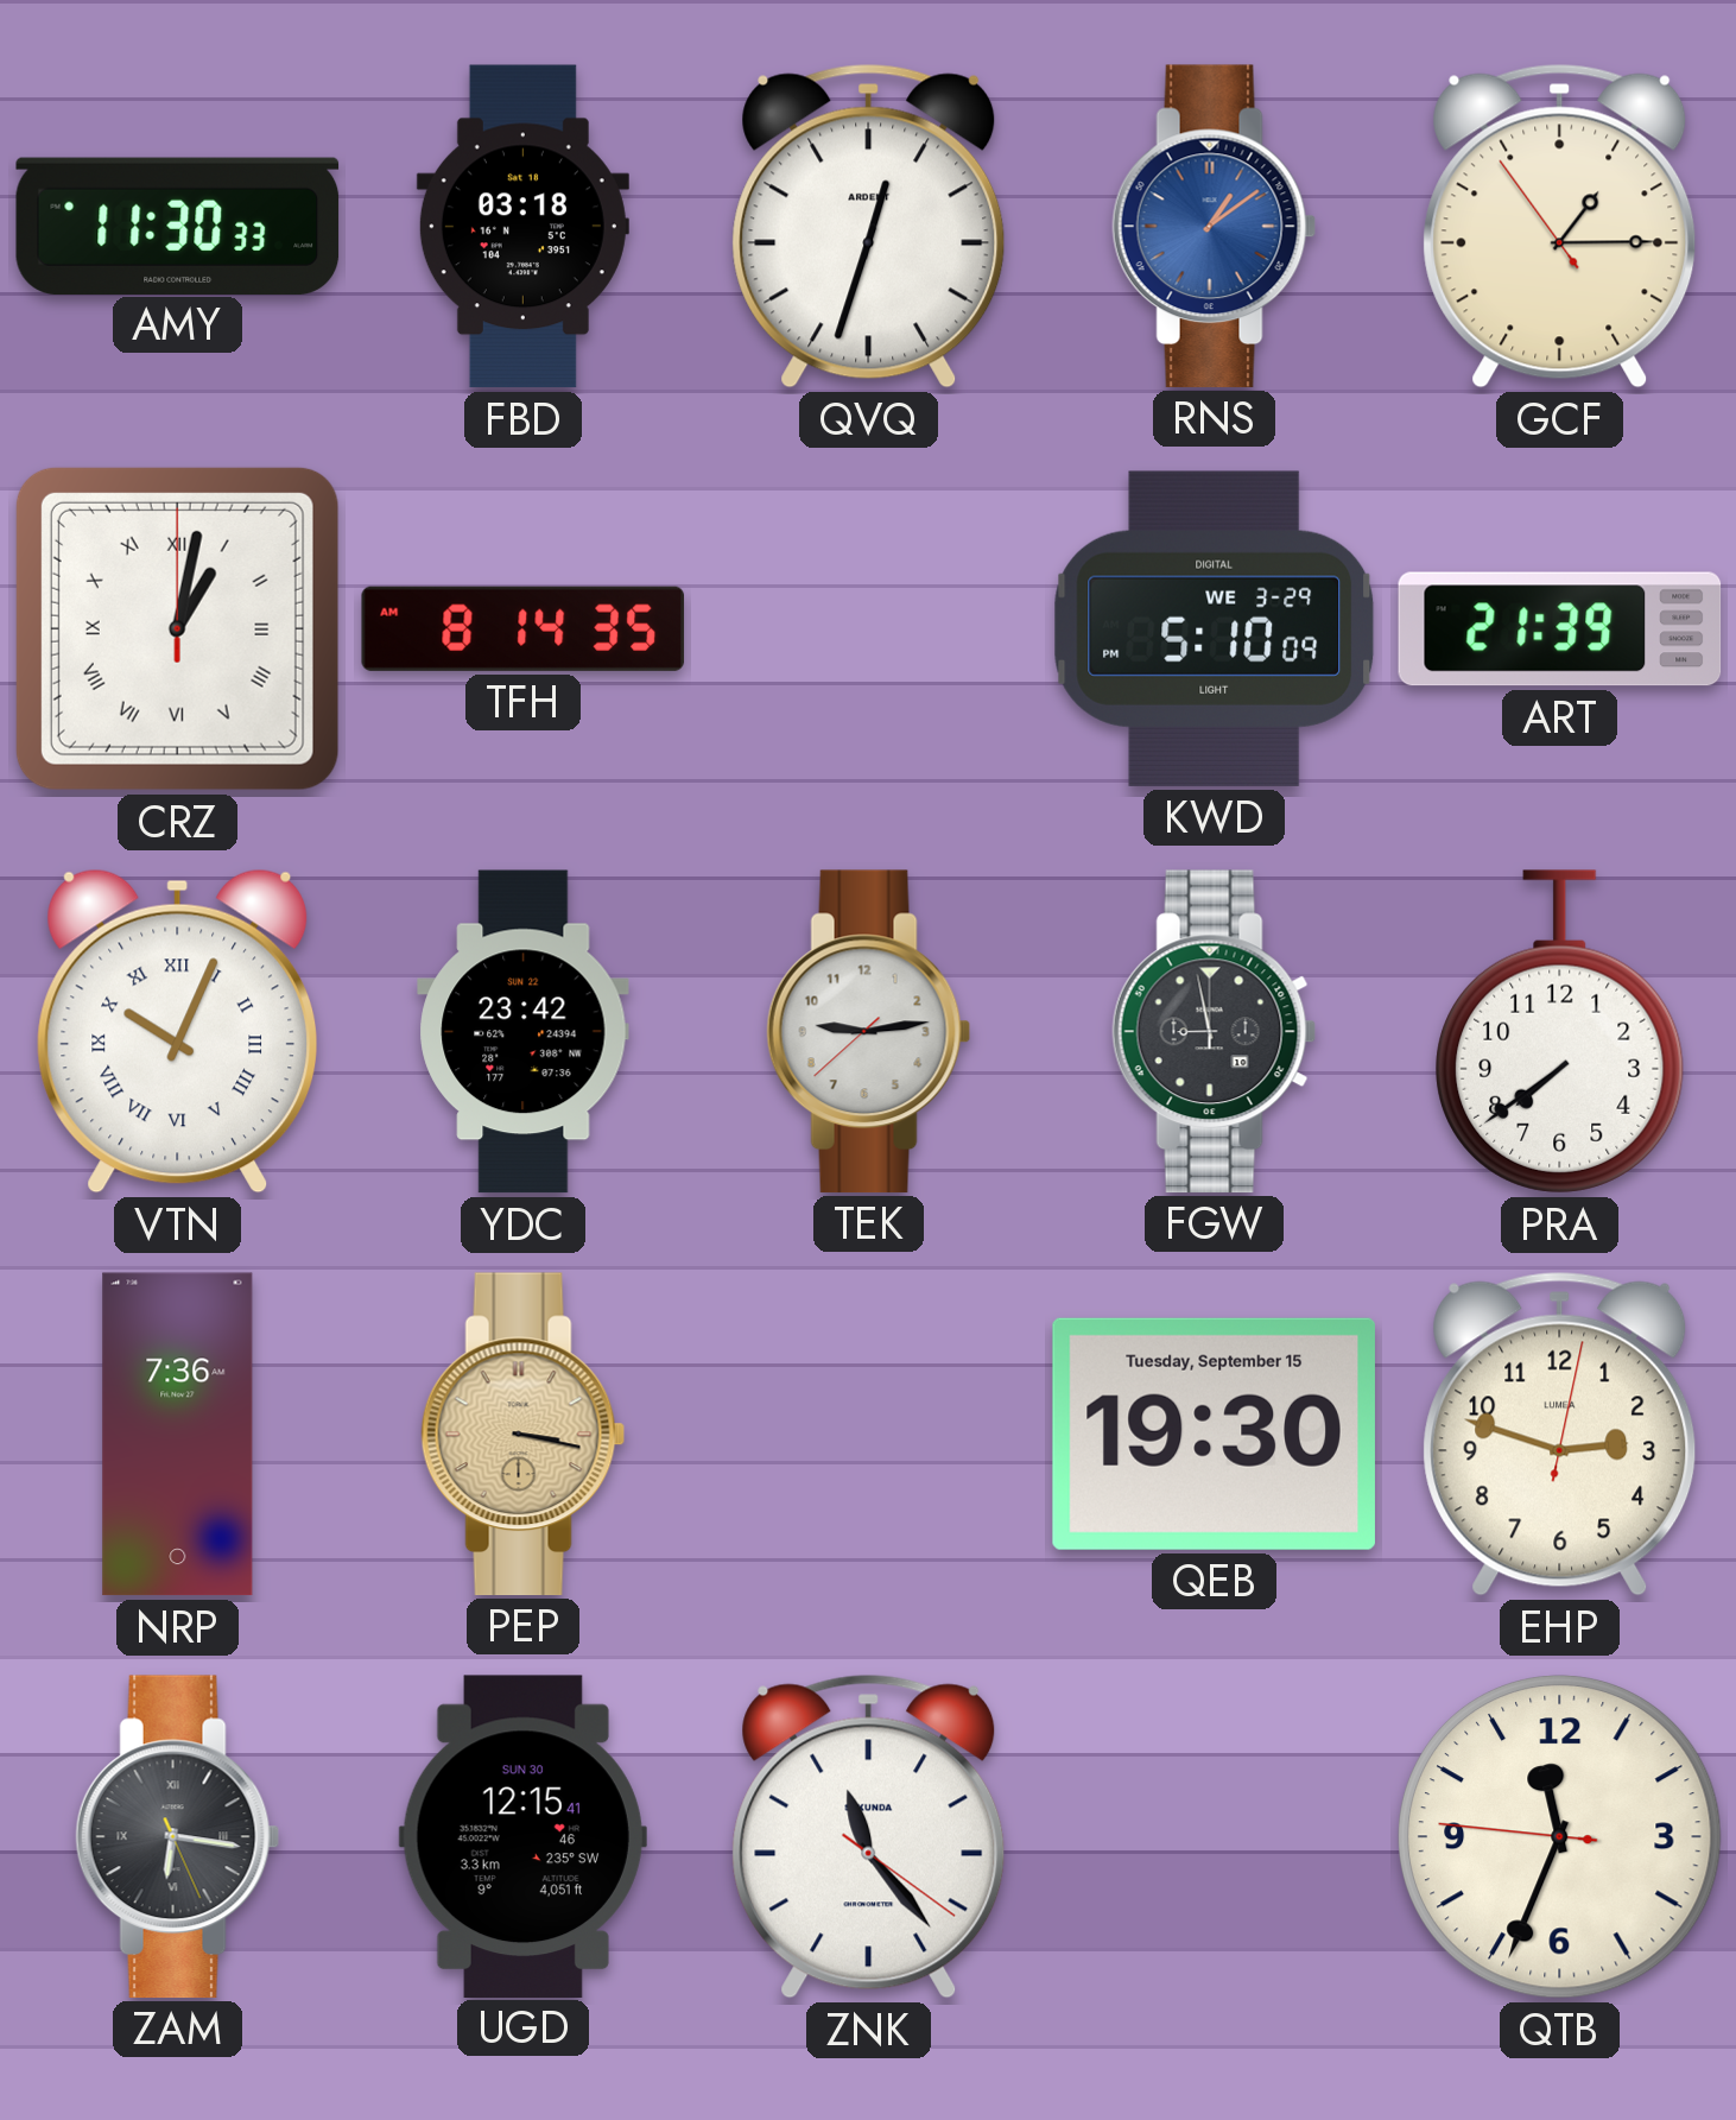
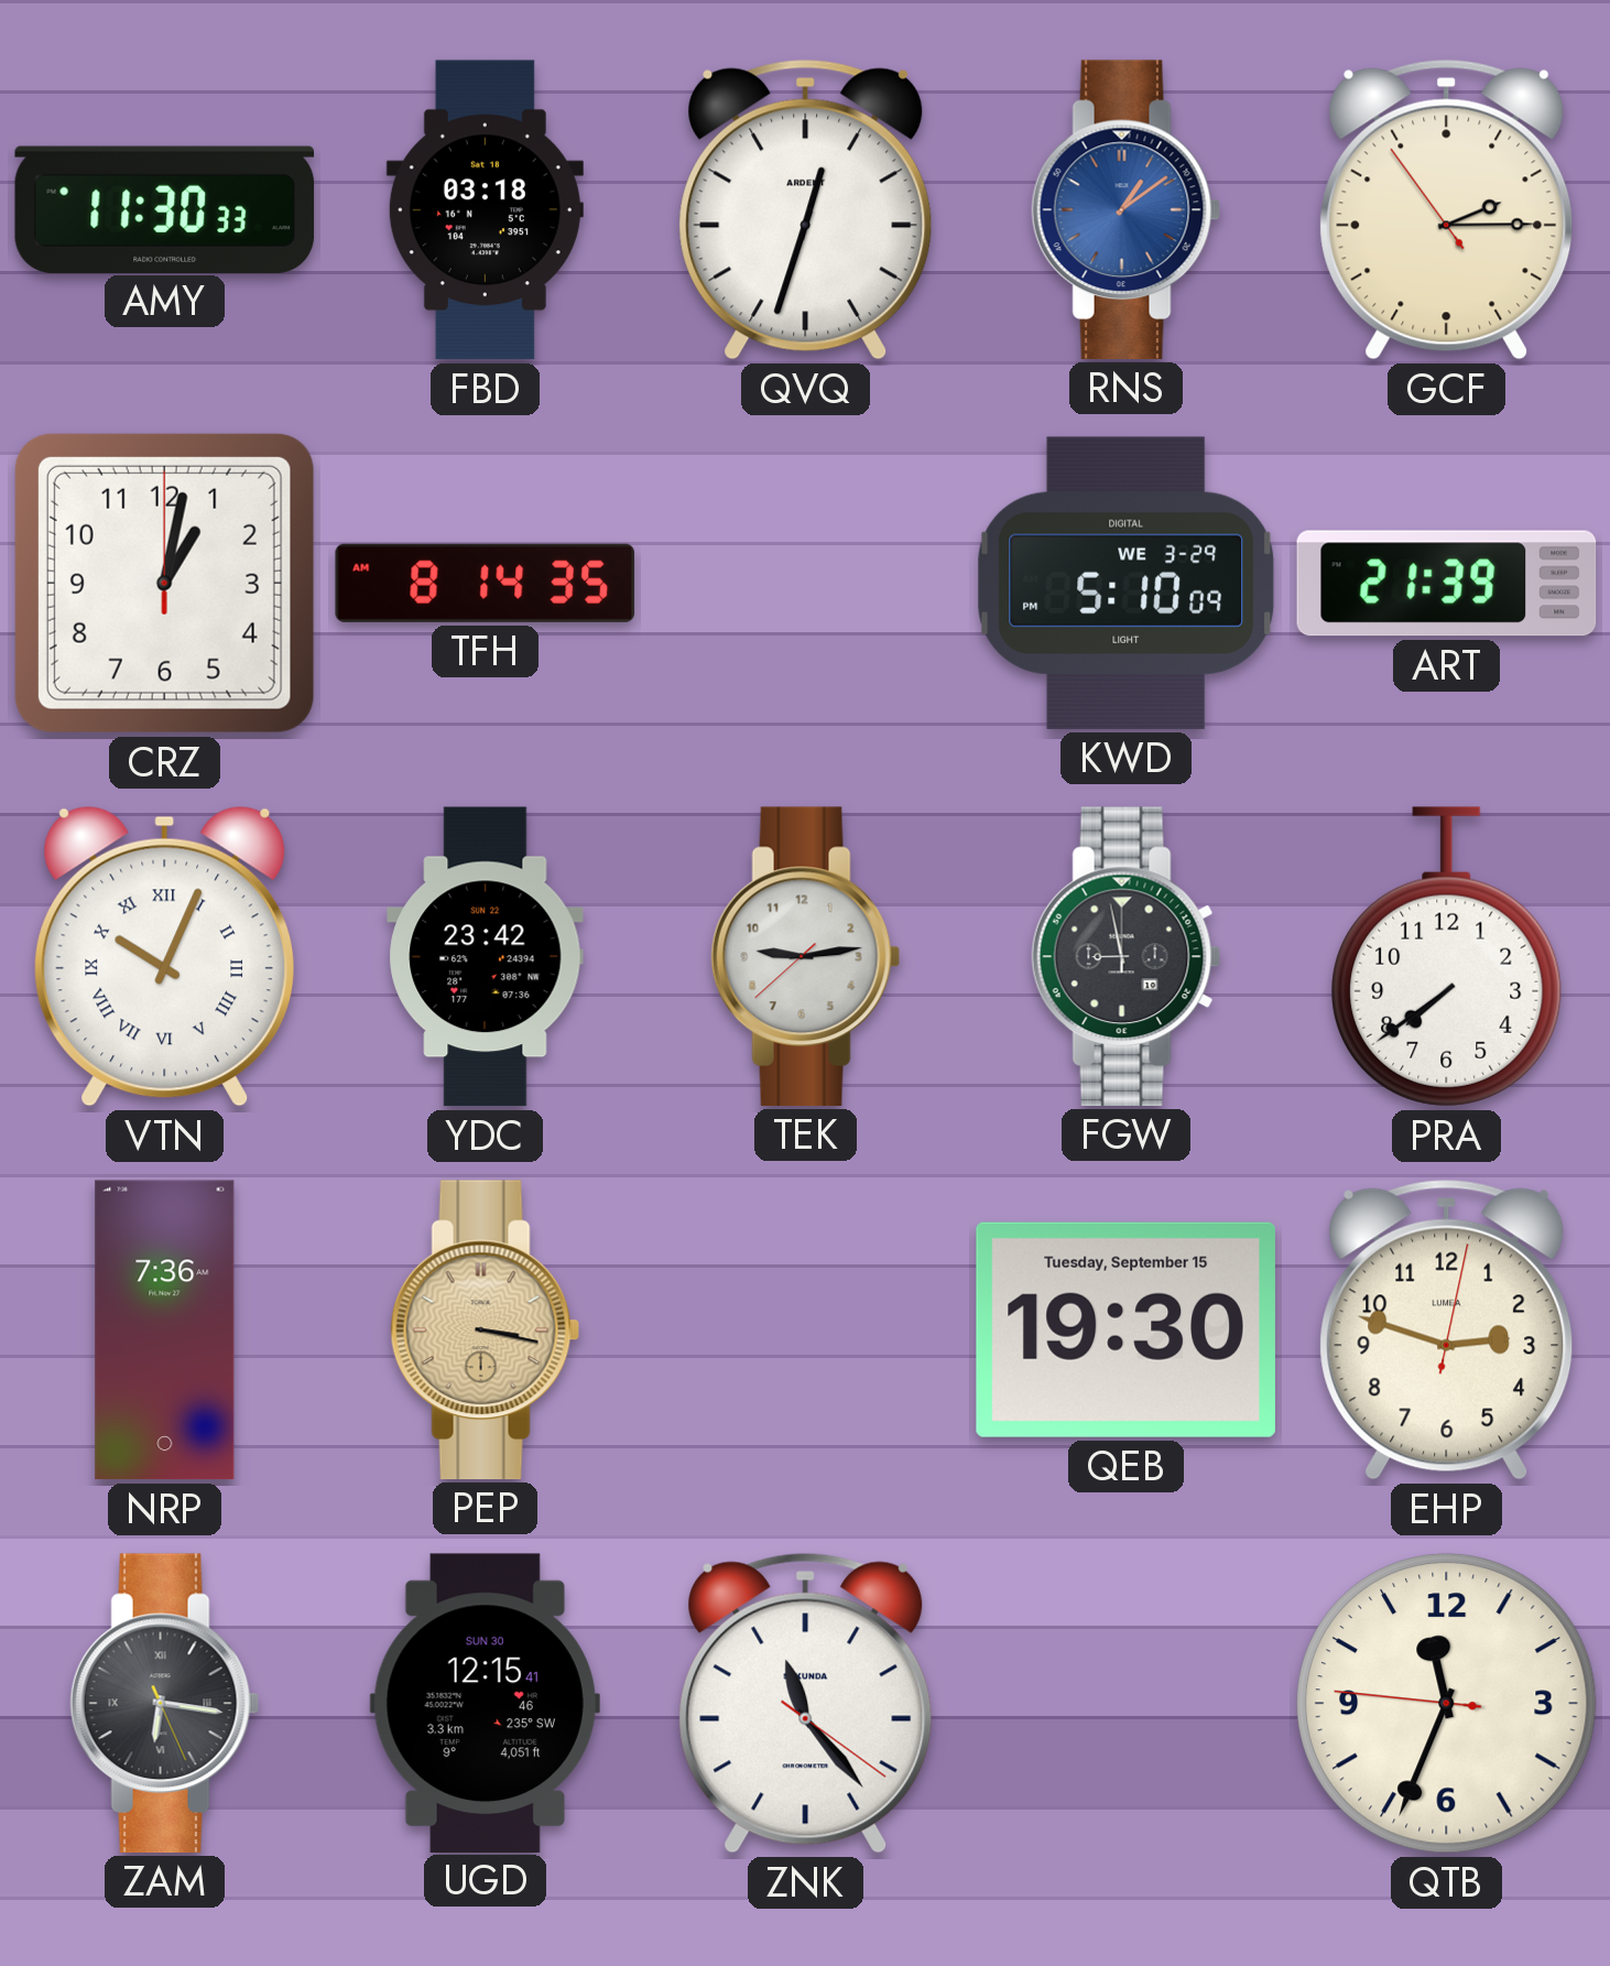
GCF: 1:14 -> 2:14
CRZ numerals: Roman -> Arabic
